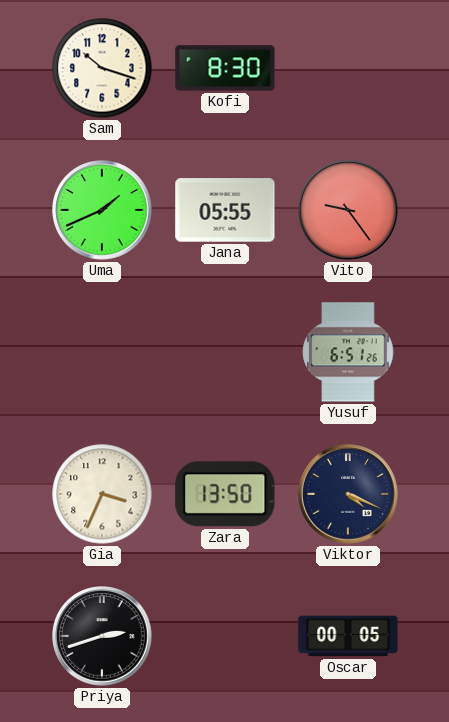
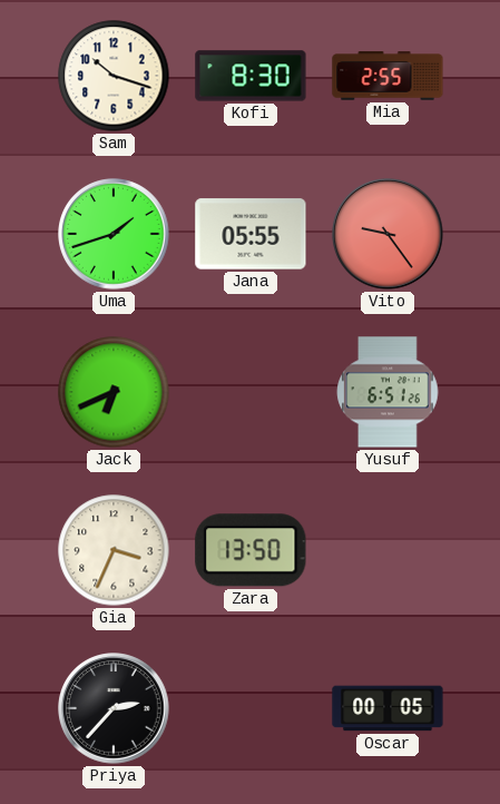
Mia: none -> 2:55
Uma: 1:41 -> 1:42
Jack: none -> 6:41
Viktor: 4:19 -> none
Priya: 2:42 -> 2:37
